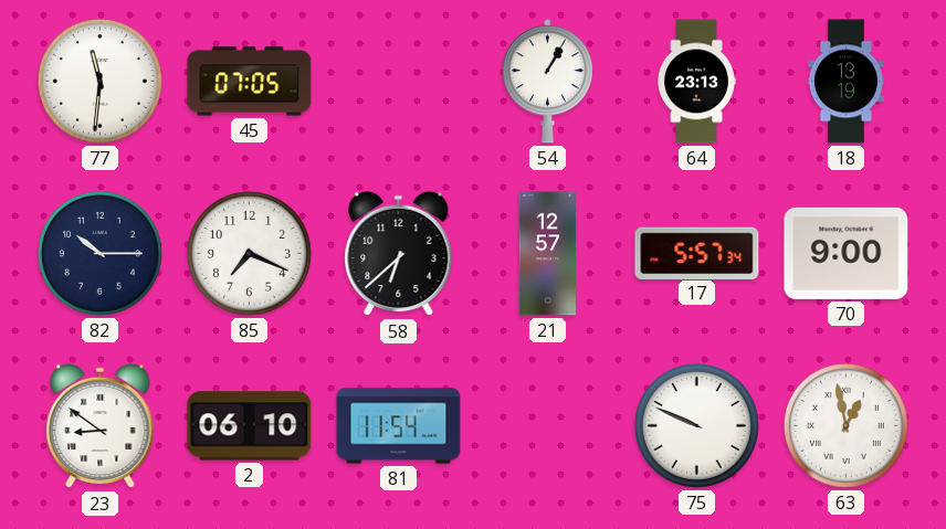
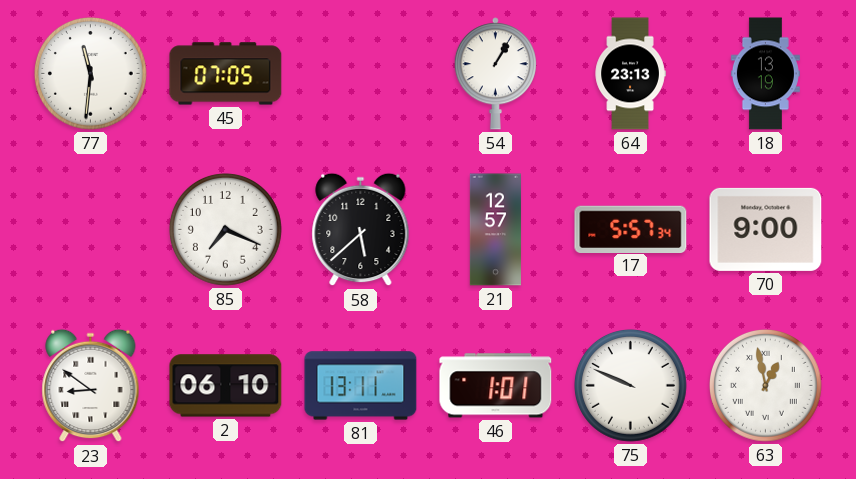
82: 10:15 -> none
58: 6:38 -> 5:38
81: 11:54 -> 13:11
46: none -> 1:01
